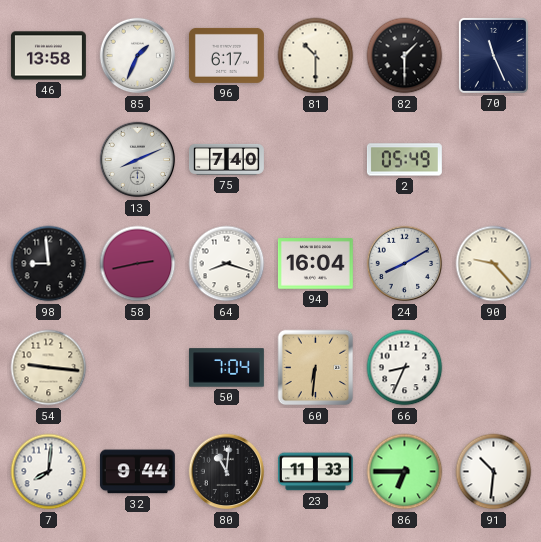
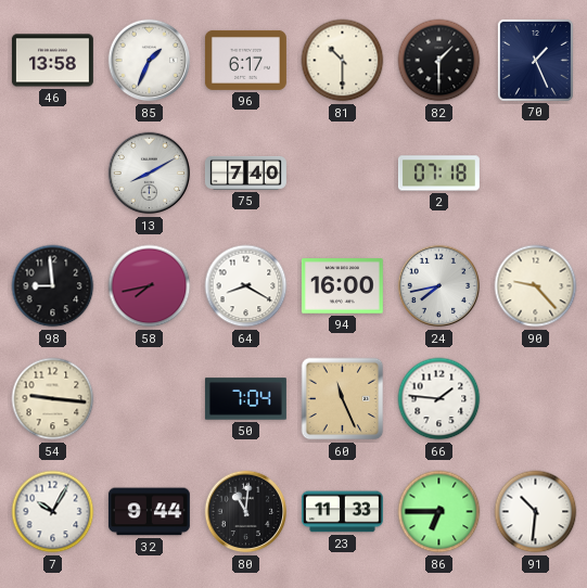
70: 11:26 -> 1:26
13: 8:11 -> 8:10
2: 05:49 -> 07:18
58: 2:43 -> 7:43
64: 8:18 -> 8:20
94: 16:04 -> 16:00
24: 8:10 -> 7:43
60: 6:31 -> 11:26
66: 8:34 -> 1:46
7: 8:01 -> 10:05
